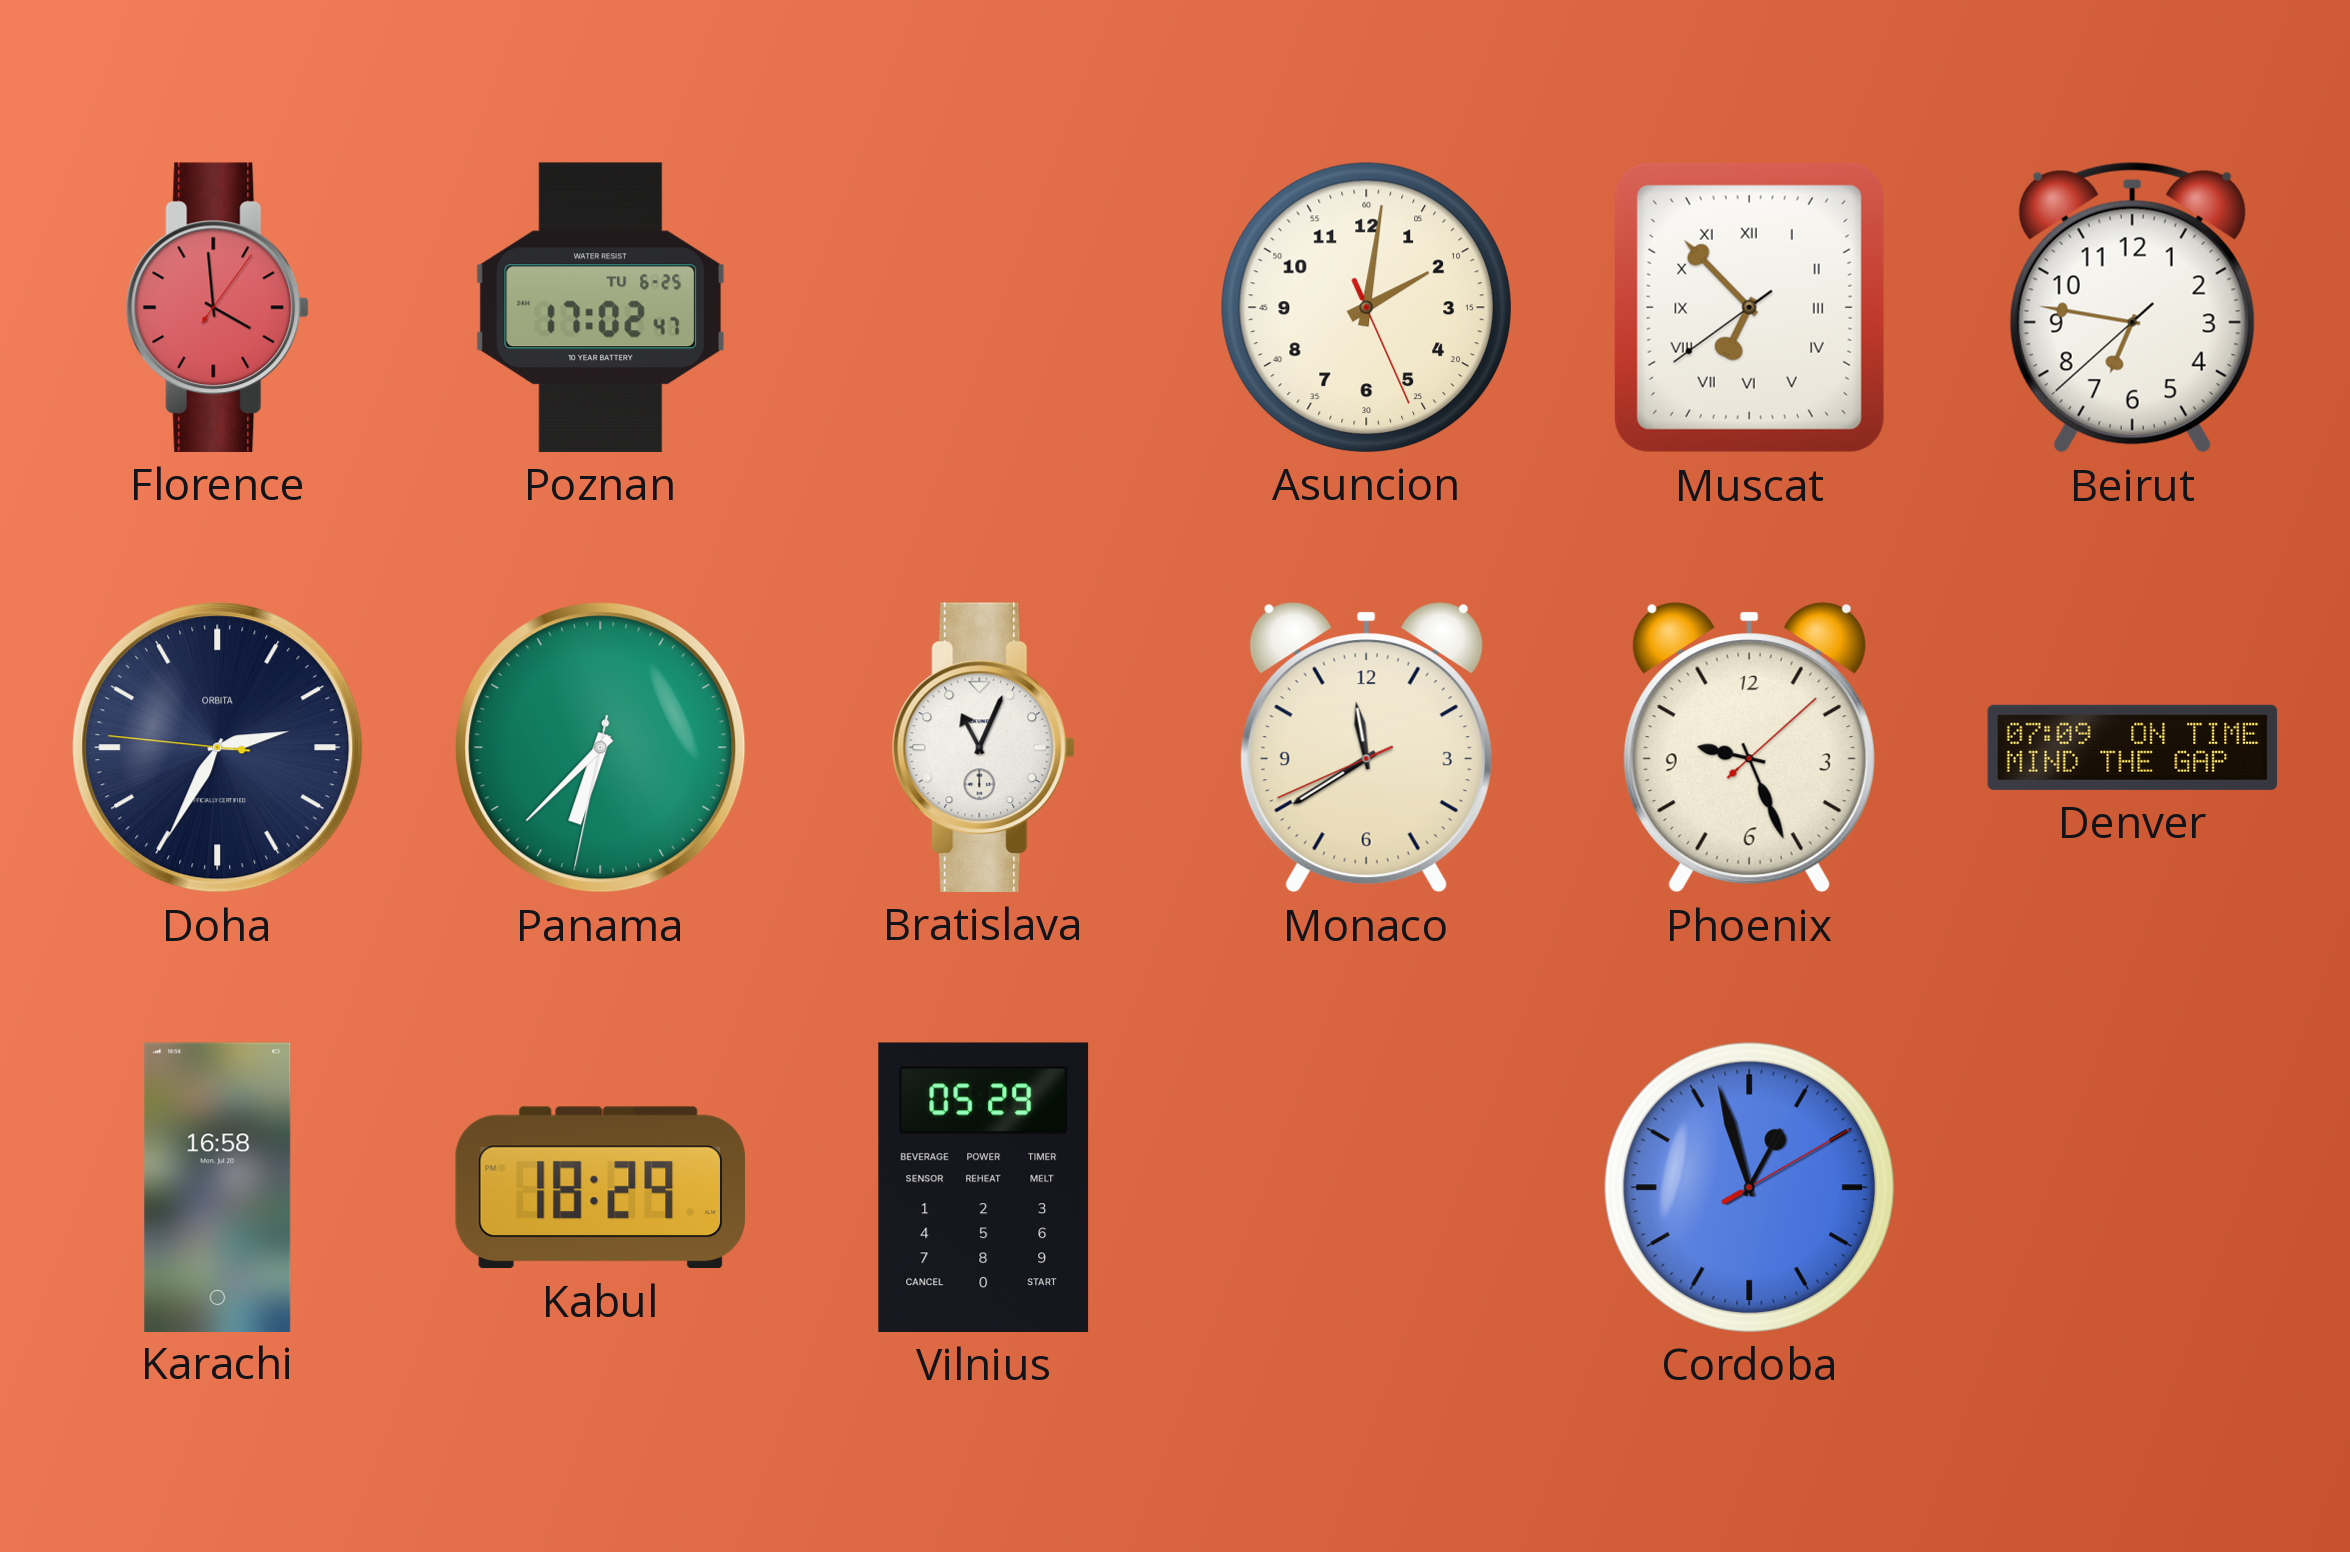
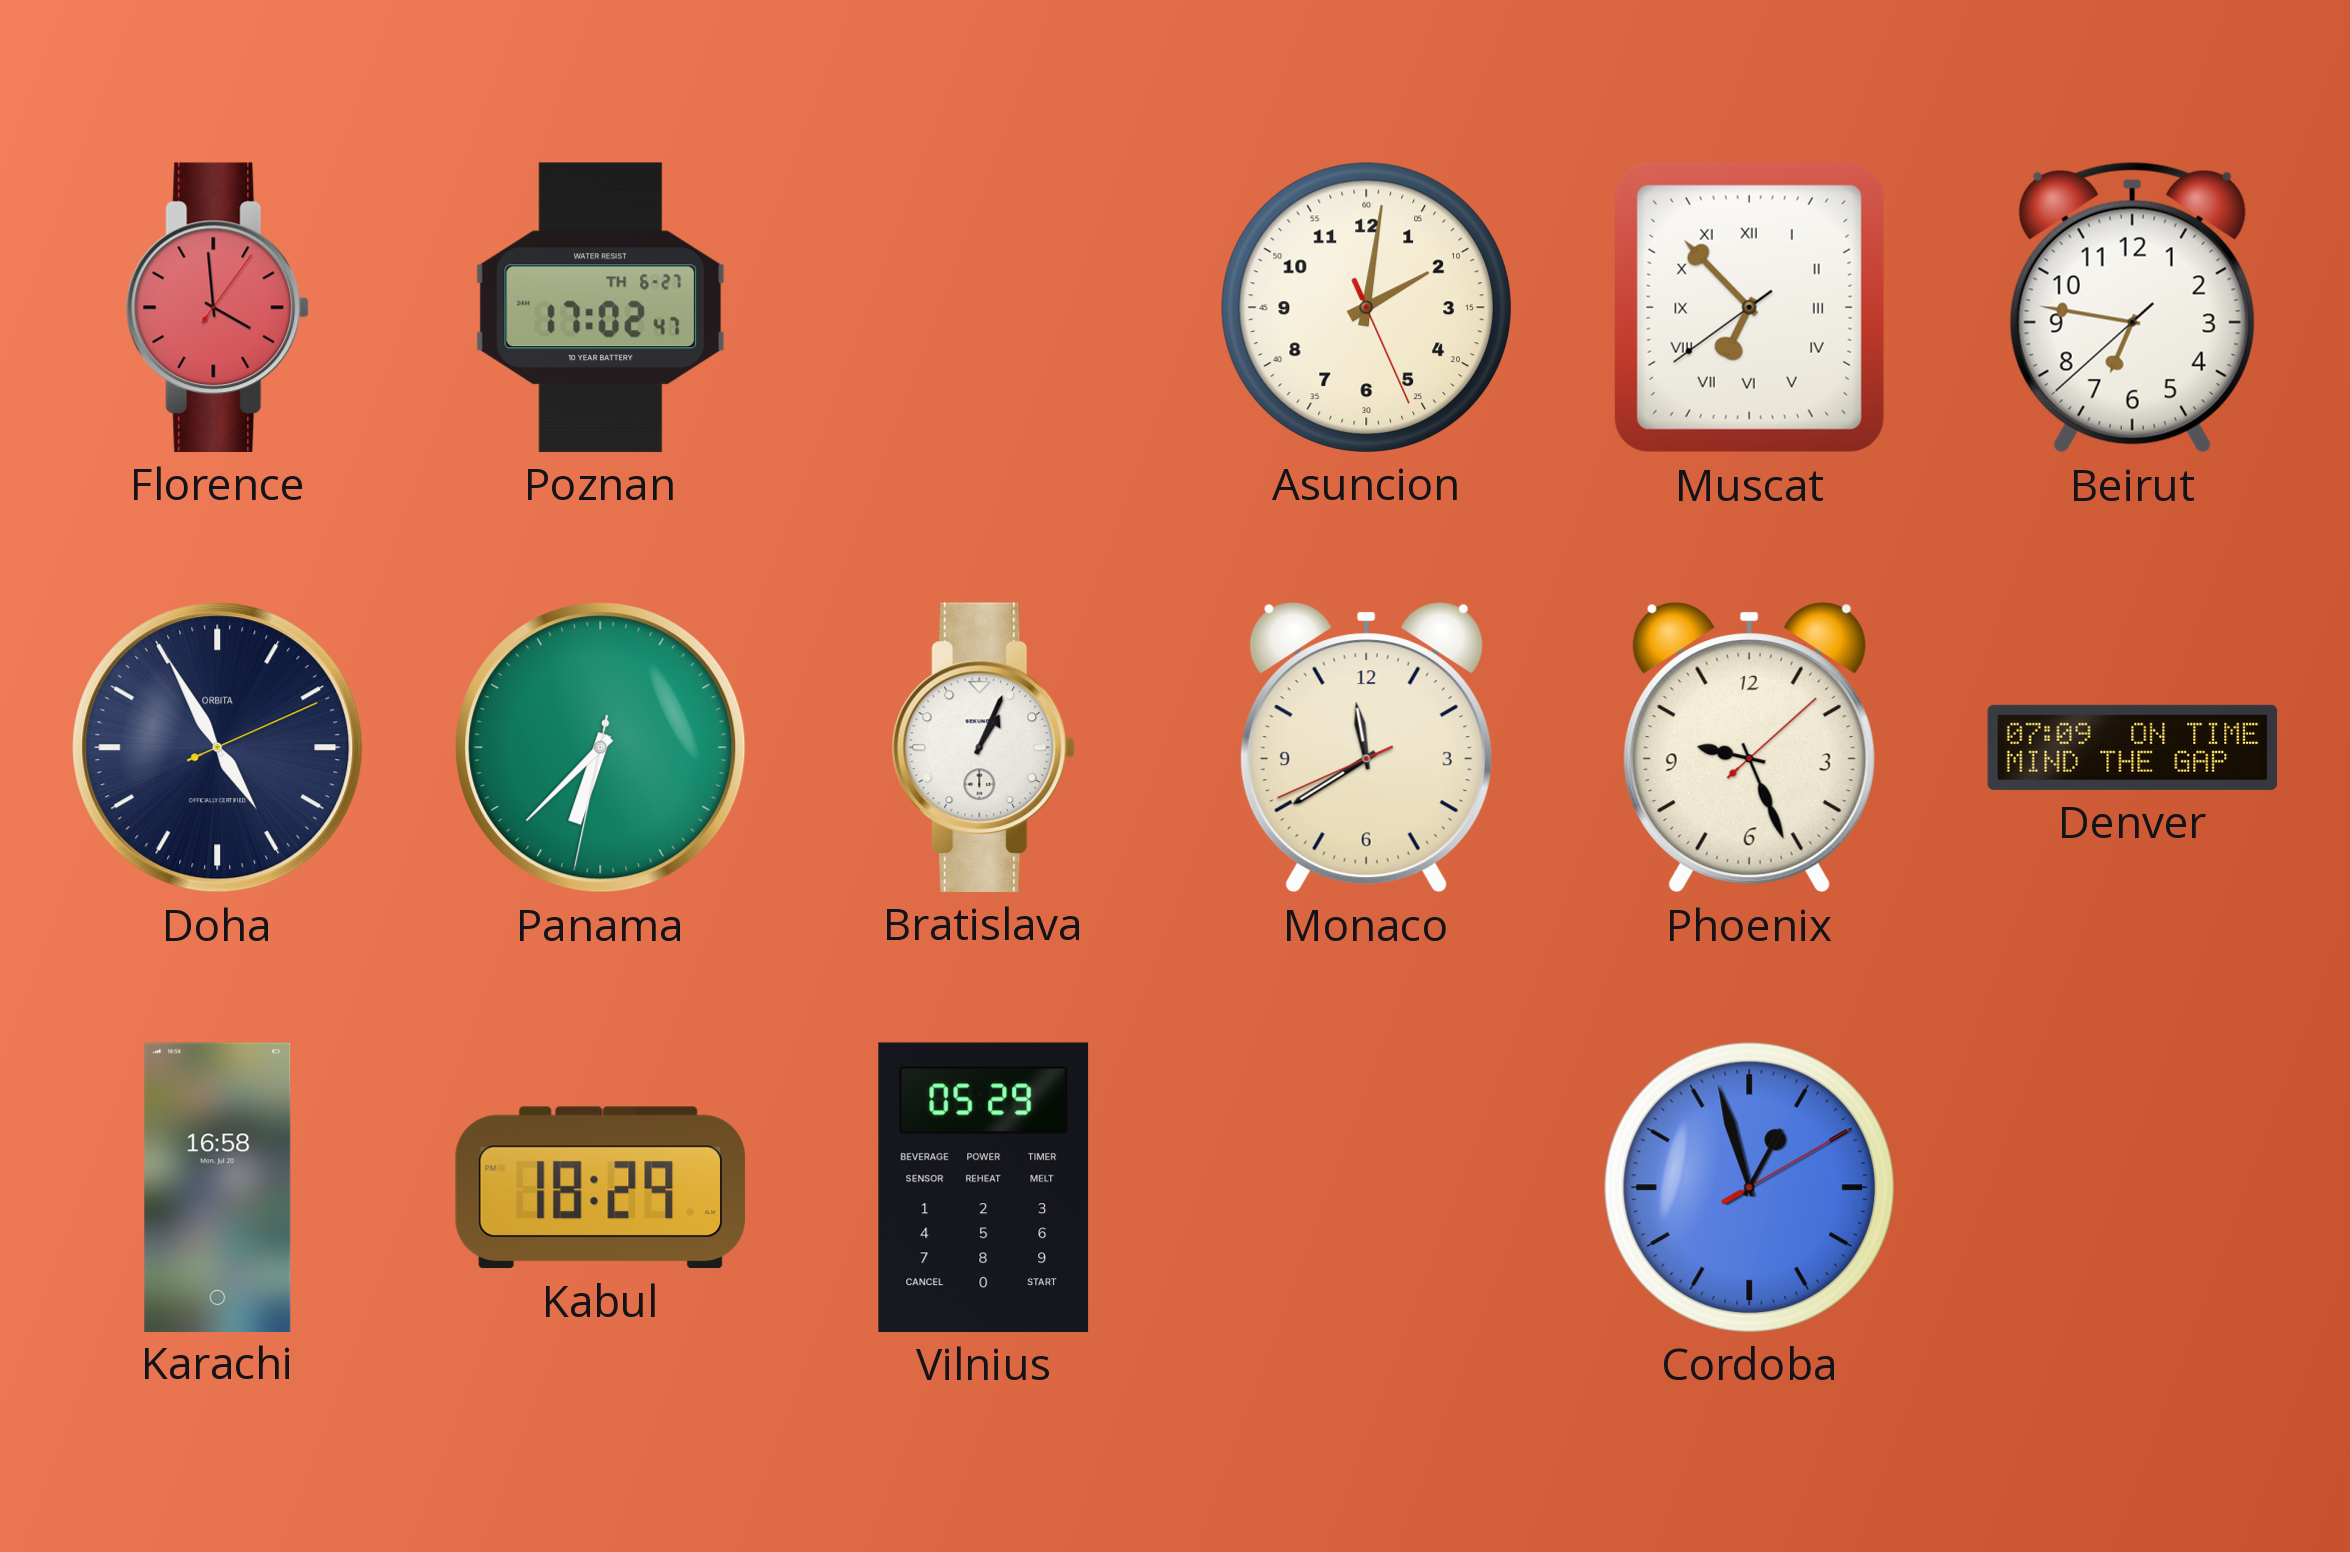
Poznan date: TU 6-25 -> TH 6-27
Doha: 2:34 -> 4:55
Bratislava: 11:04 -> 1:04
